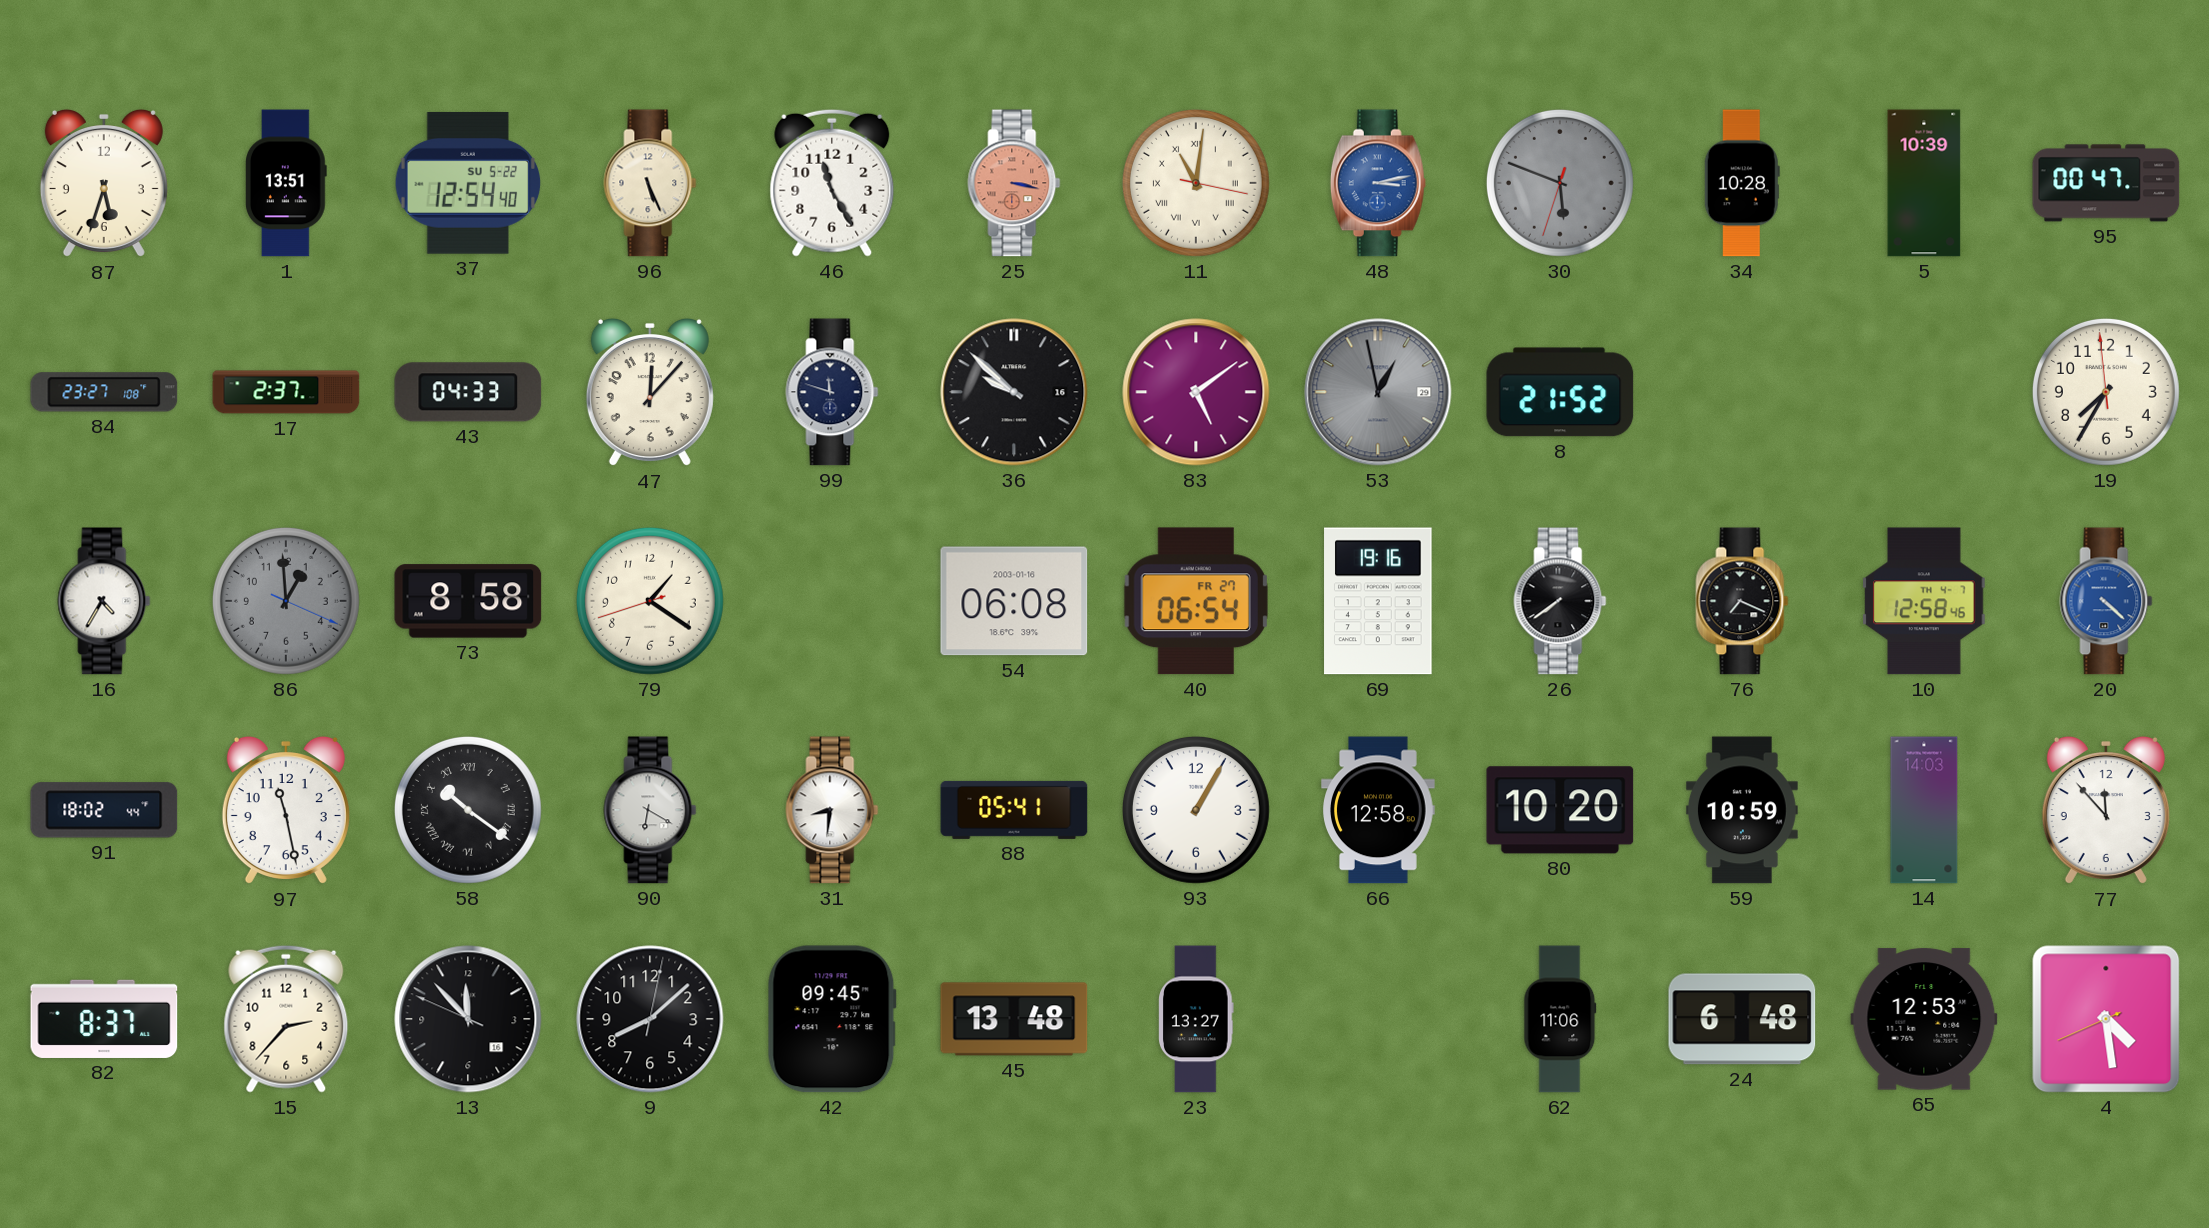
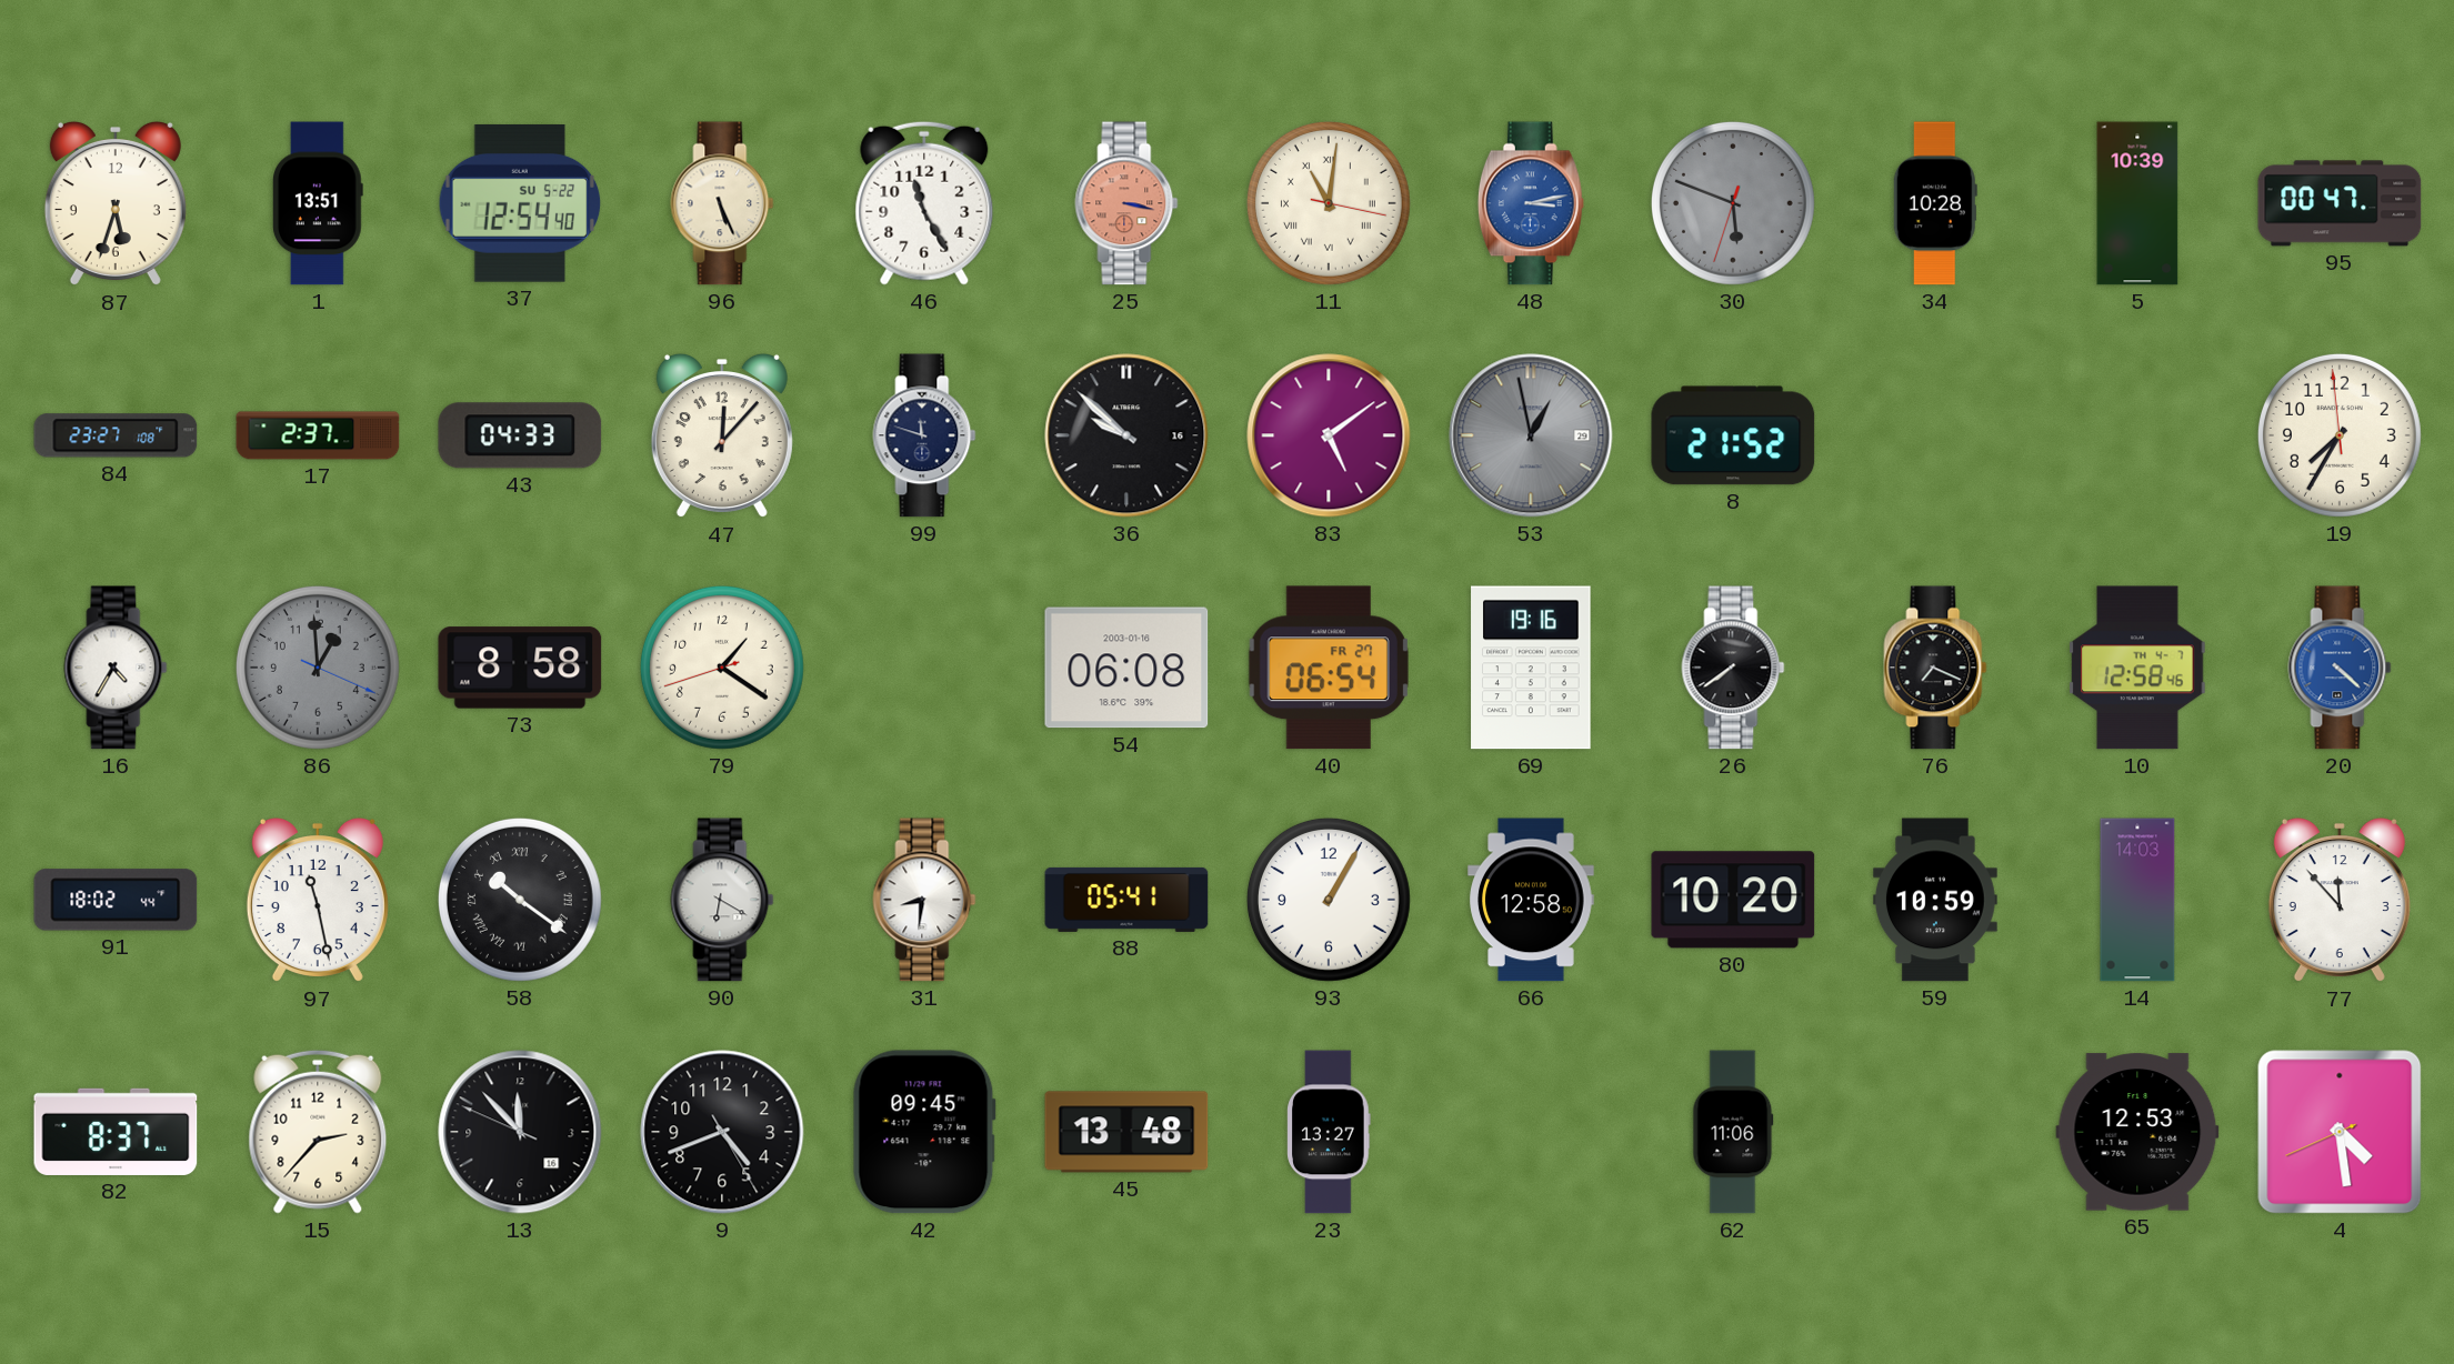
9: 8:08 -> 4:41
24: 6:48 -> none
